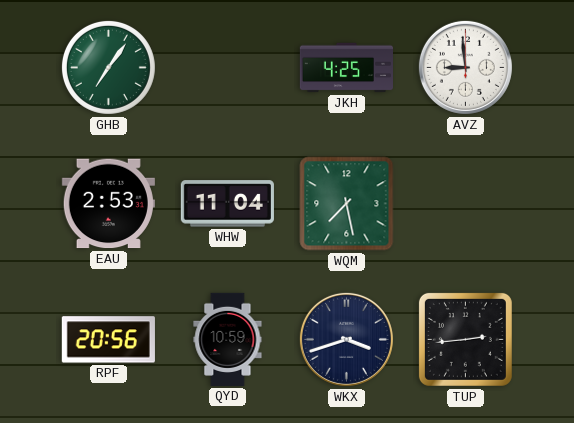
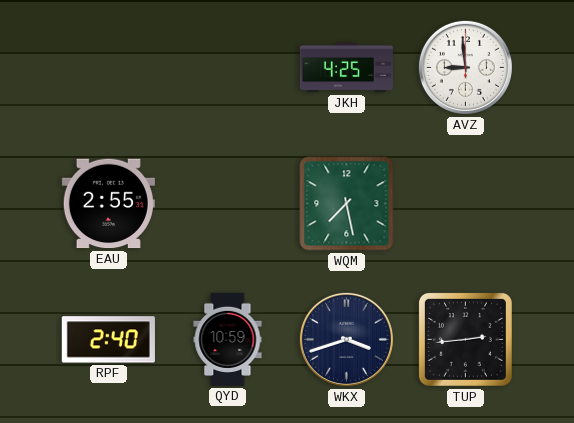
GHB: 7:06 -> none
EAU: 2:53 -> 2:55
WHW: 11:04 -> none
RPF: 20:56 -> 2:40
